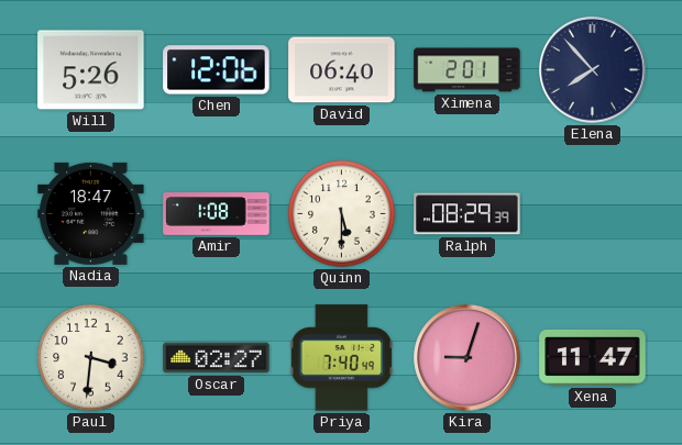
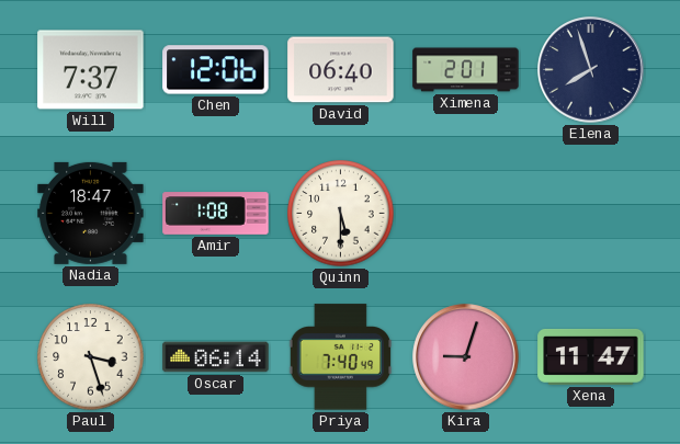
Will: 5:26 -> 7:37
Elena: 7:53 -> 7:57
Ralph: 08:29 -> none
Paul: 3:31 -> 3:27
Oscar: 02:27 -> 06:14
